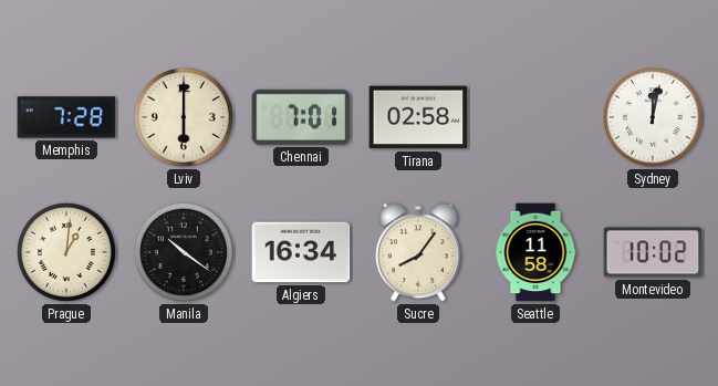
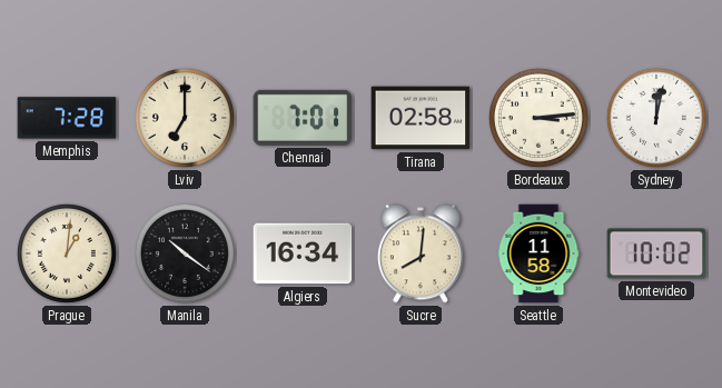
Lviv: 6:00 -> 7:00
Bordeaux: none -> 3:14
Sucre: 8:06 -> 8:01
